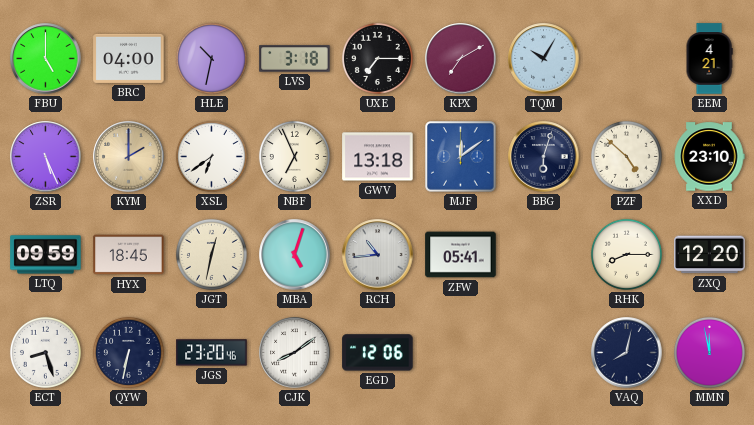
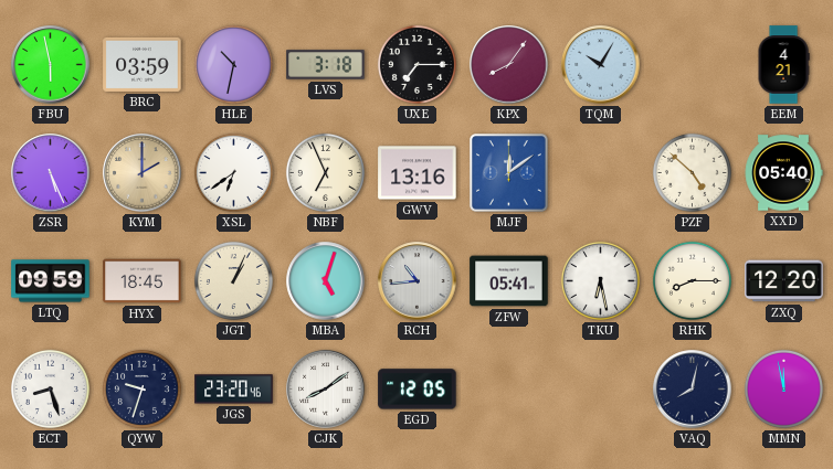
FBU: 5:00 -> 5:58
BRC: 04:00 -> 03:59
KPX: 7:10 -> 8:06
GWV: 13:18 -> 13:16
BBG: 6:03 -> none
XXD: 23:10 -> 05:40
JGT: 12:32 -> 1:04
TKU: none -> 6:28
QYW: 6:32 -> 9:33
EGD: 12:06 -> 12:05
